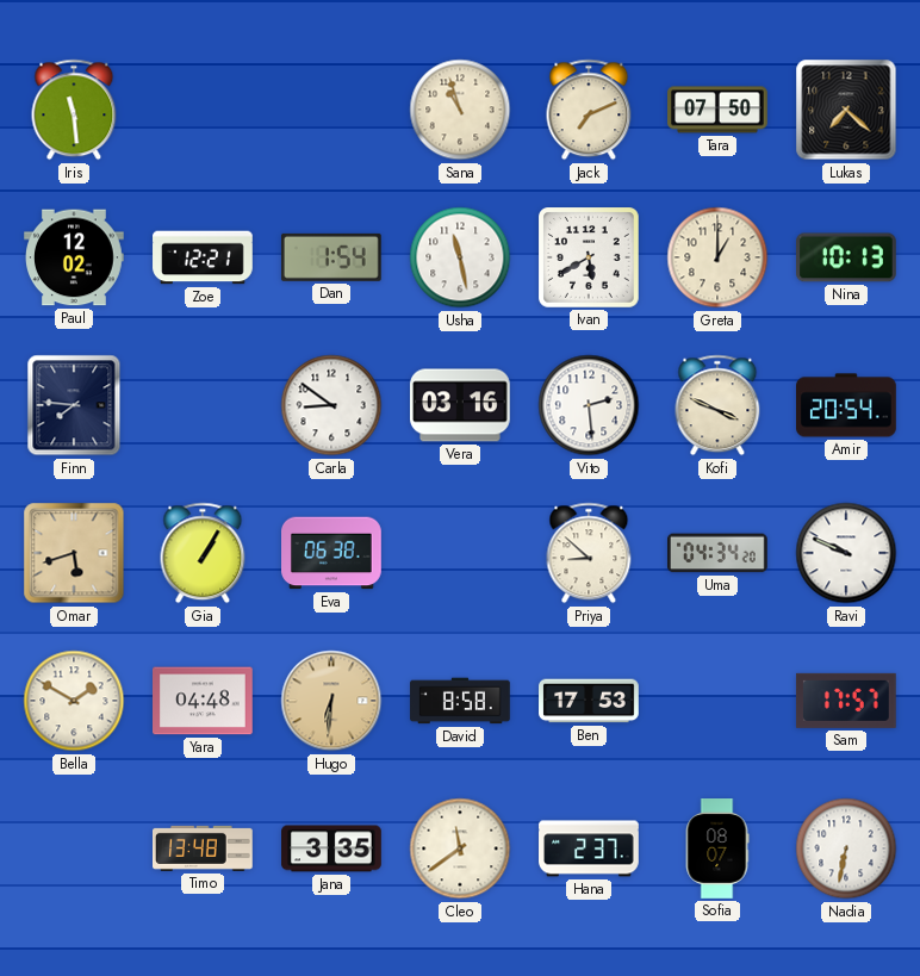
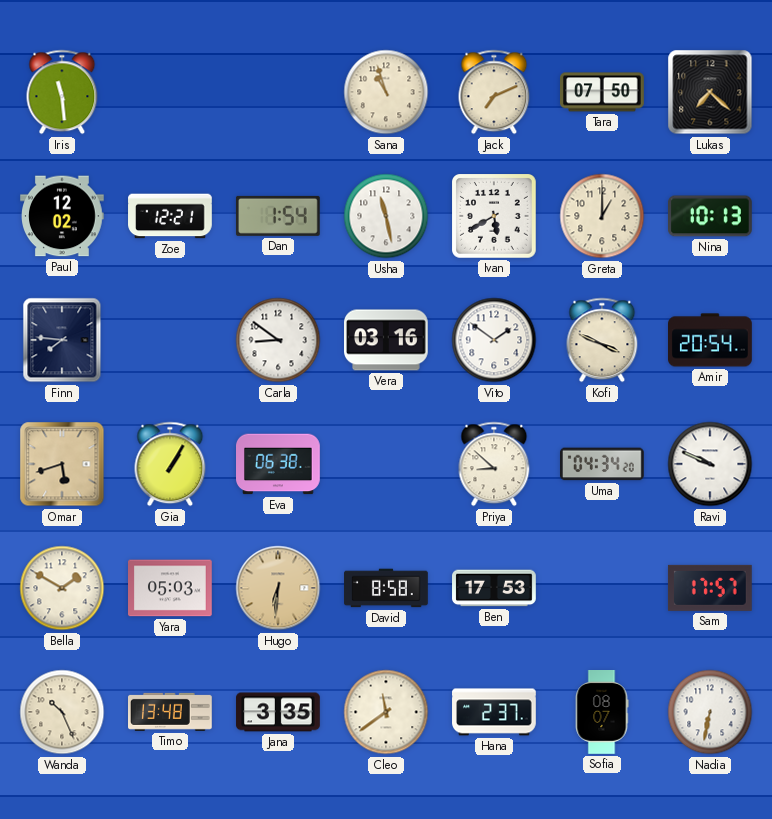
Vito: 2:29 -> 1:51
Yara: 04:48 -> 05:03
Wanda: none -> 10:26
